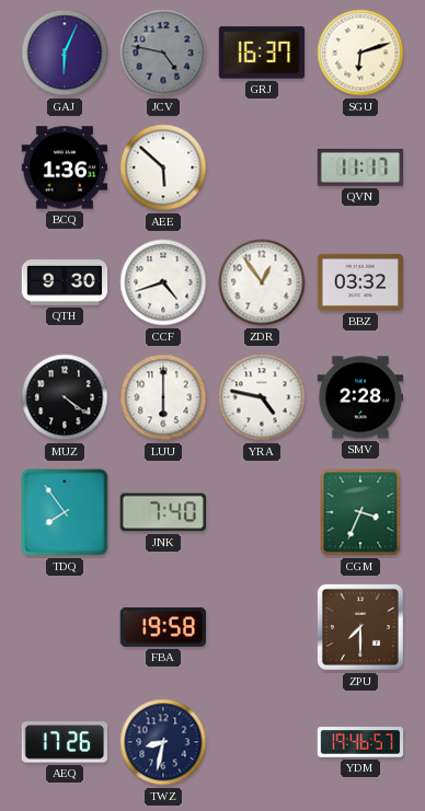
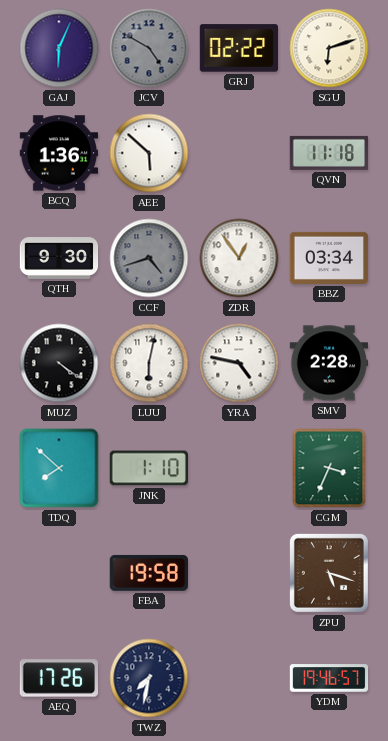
JCV: 4:47 -> 4:50
GRJ: 16:37 -> 02:22
QVN: 11:17 -> 11:18
CCF dial: white -> grey
BBZ: 03:32 -> 03:34
LUU: 6:00 -> 6:02
TDQ: 7:54 -> 7:52
JNK: 7:40 -> 1:10
ZPU: 7:30 -> 5:18
TWZ: 8:32 -> 7:32
